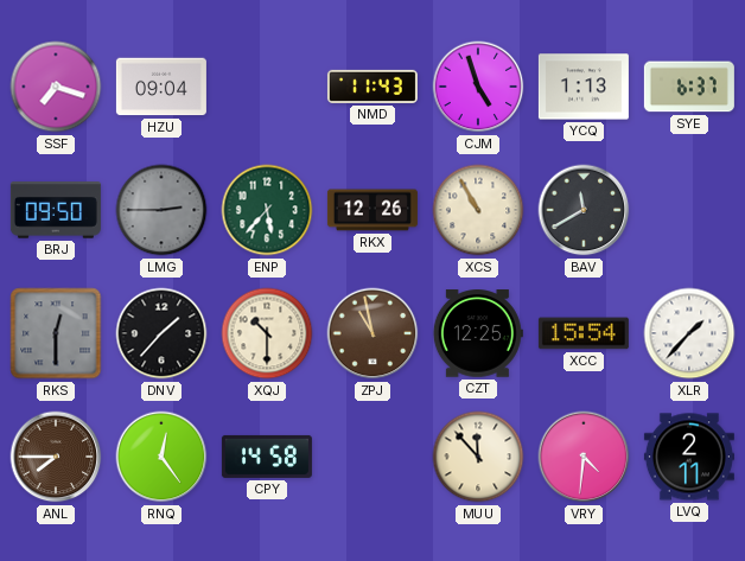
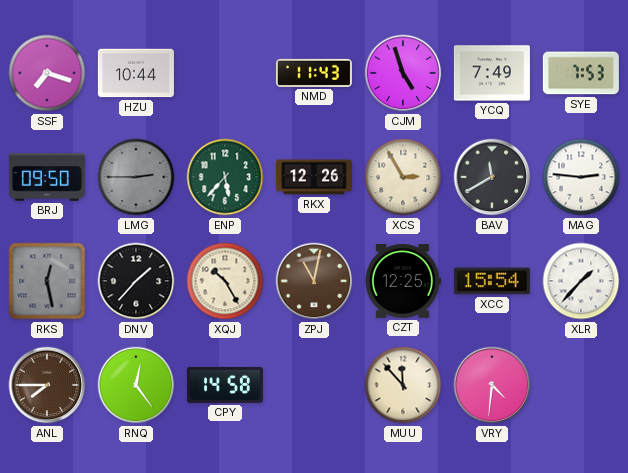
HZU: 09:04 -> 10:44
YCQ: 1:13 -> 7:49
SYE: 6:37 -> 7:53
XCS: 10:55 -> 2:55
MAG: none -> 2:46
RKS: 12:30 -> 12:28
XQJ: 10:30 -> 10:25
ZPJ: 10:58 -> 11:02
LVQ: 2:11 -> none
